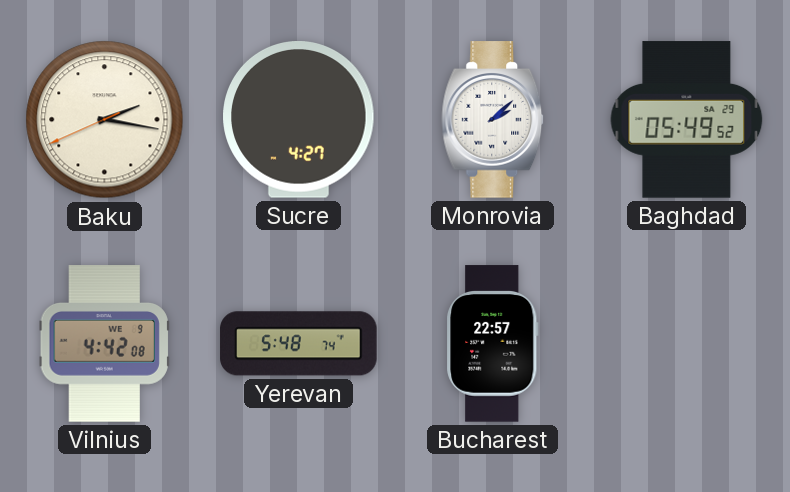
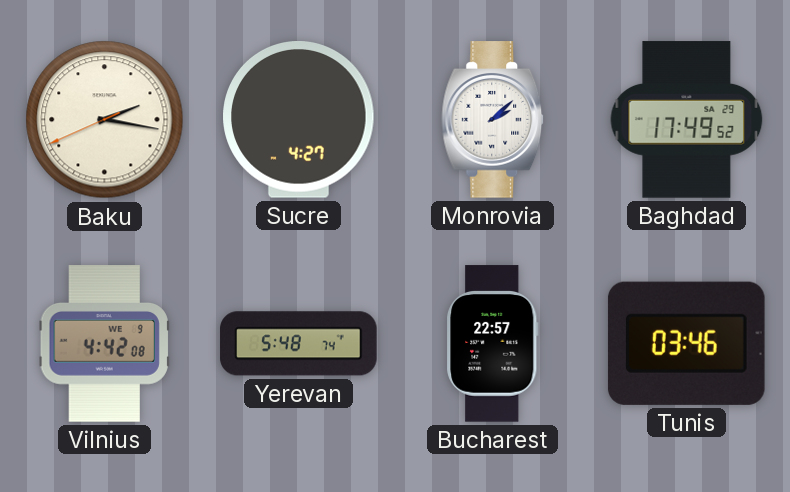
Baghdad: 05:49 -> 17:49
Tunis: none -> 03:46
